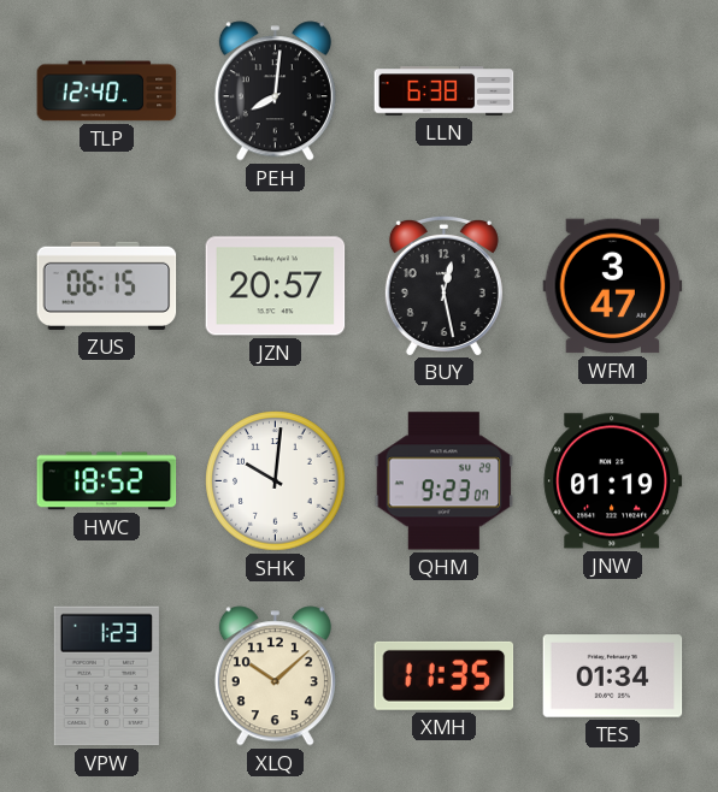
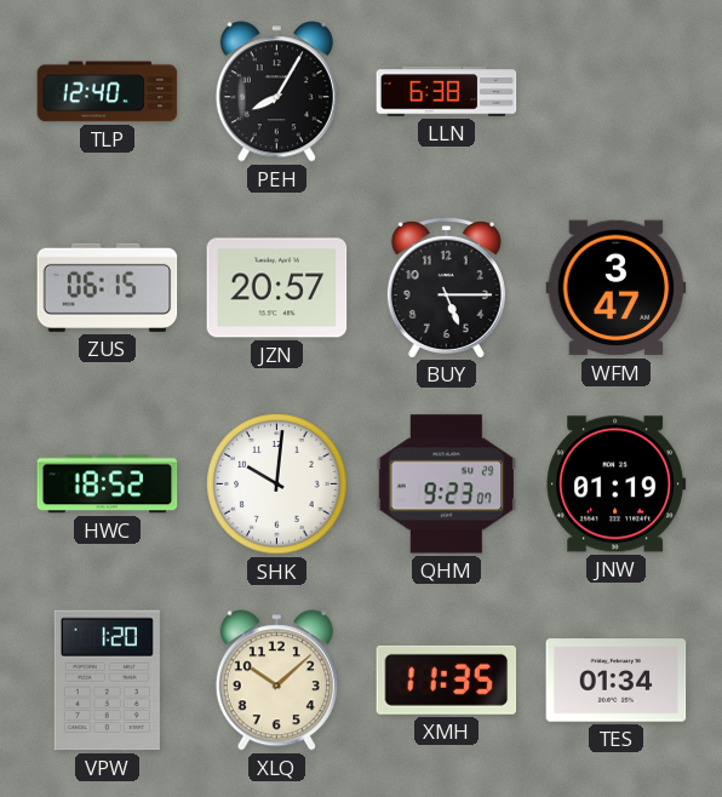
PEH: 8:01 -> 8:05
BUY: 12:28 -> 5:15
VPW: 1:23 -> 1:20
